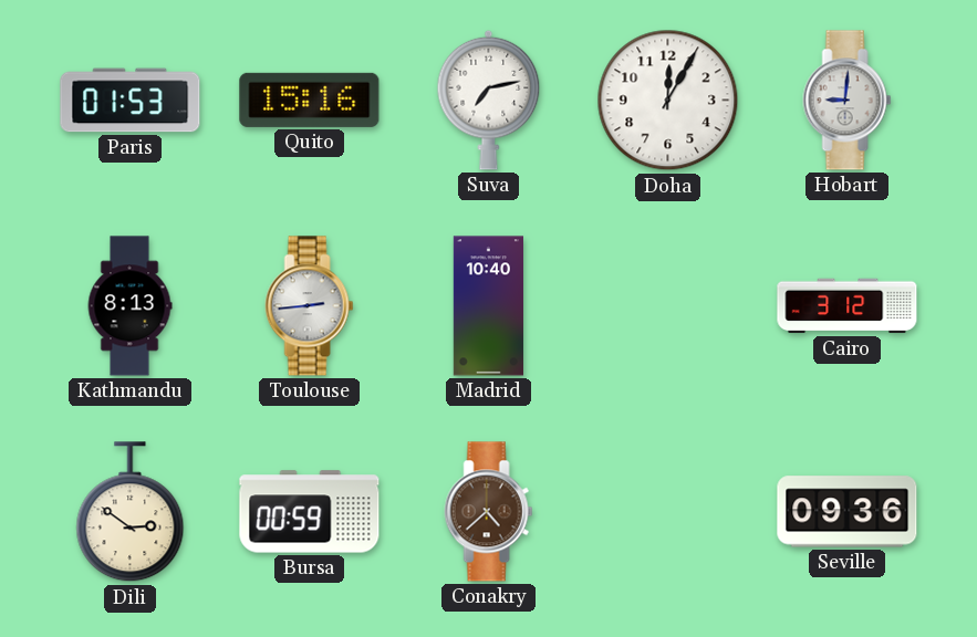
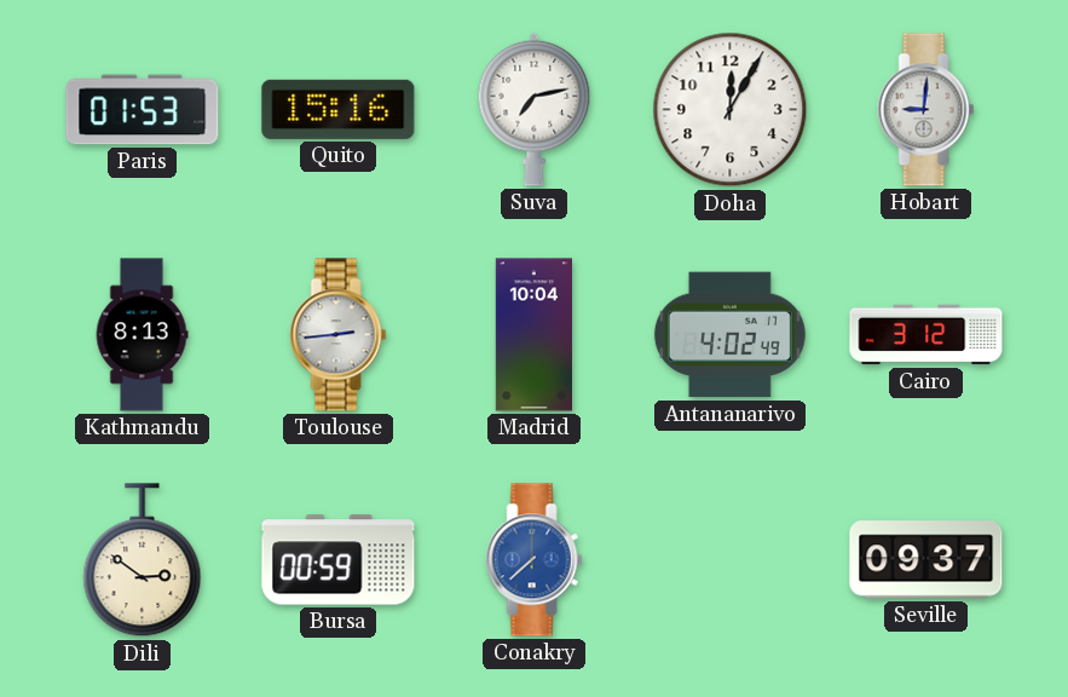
Madrid: 10:40 -> 10:04
Antananarivo: none -> 4:02
Conakry: 4:38 -> 7:38
Conakry dial: brown -> blue
Seville: 09:36 -> 09:37
